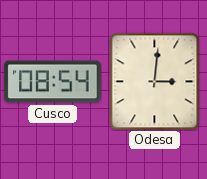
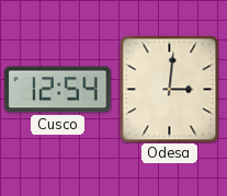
Cusco: 08:54 -> 12:54
